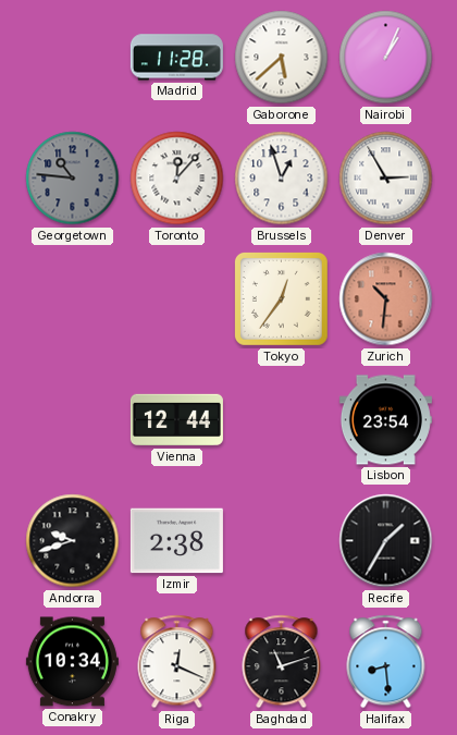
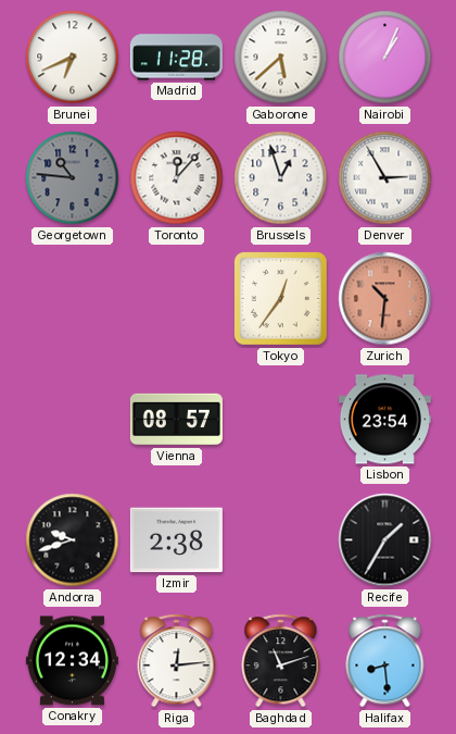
Brunei: none -> 6:41
Vienna: 12:44 -> 08:57
Conakry: 10:34 -> 12:34
Riga: 12:19 -> 12:14
